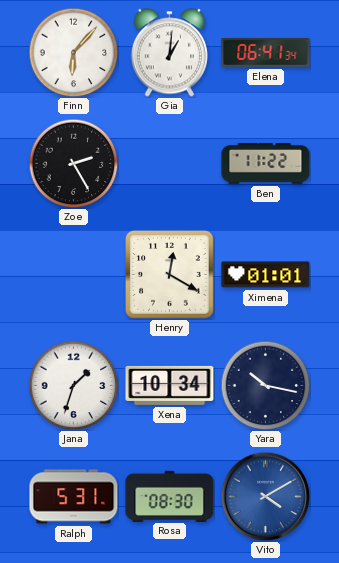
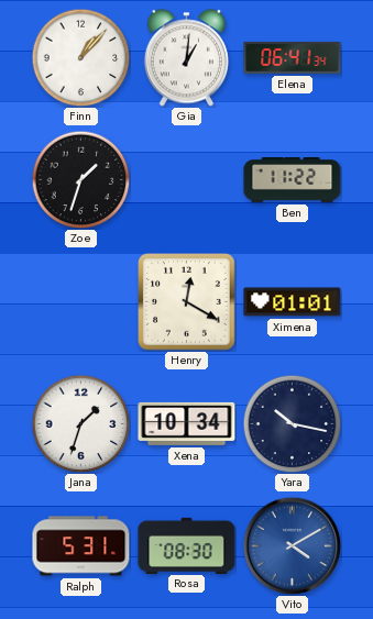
Finn: 6:07 -> 1:07
Zoe: 2:25 -> 1:33
